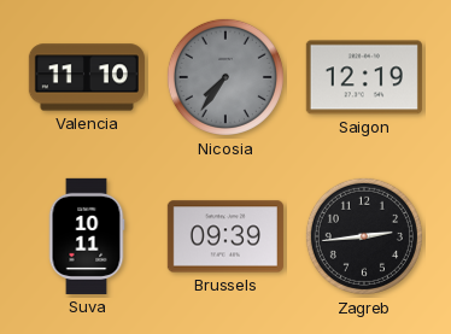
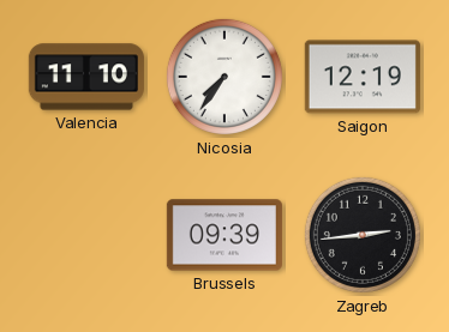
Nicosia dial: grey -> white
Suva: 10:11 -> none
